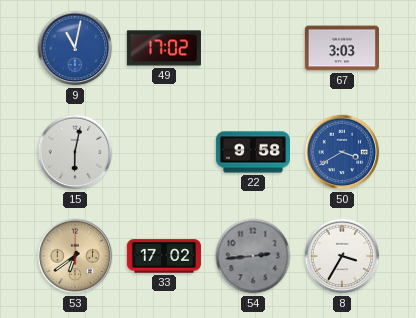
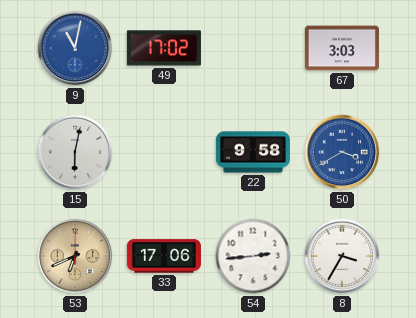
53: 6:39 -> 6:41
33: 17:02 -> 17:06
54 dial: grey -> white
